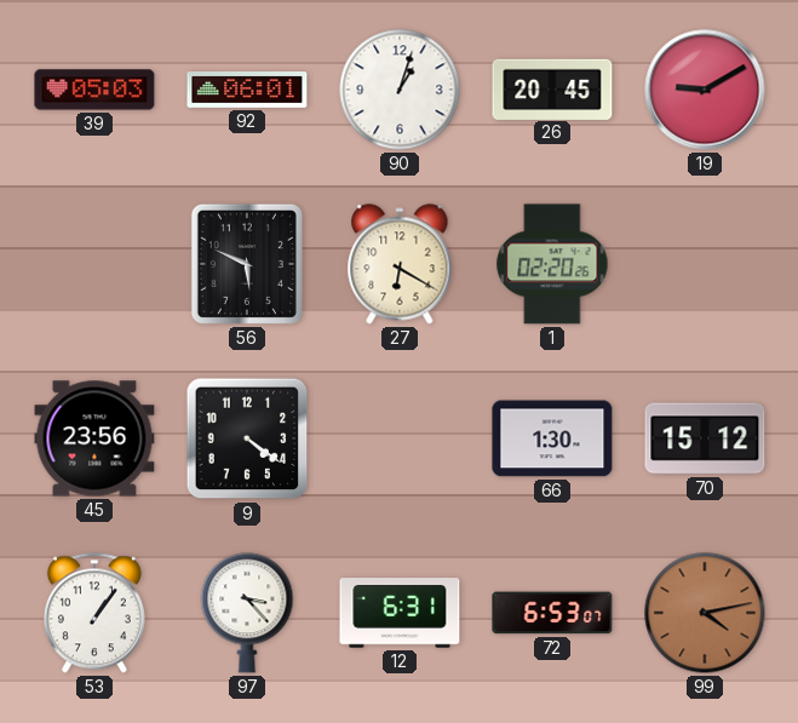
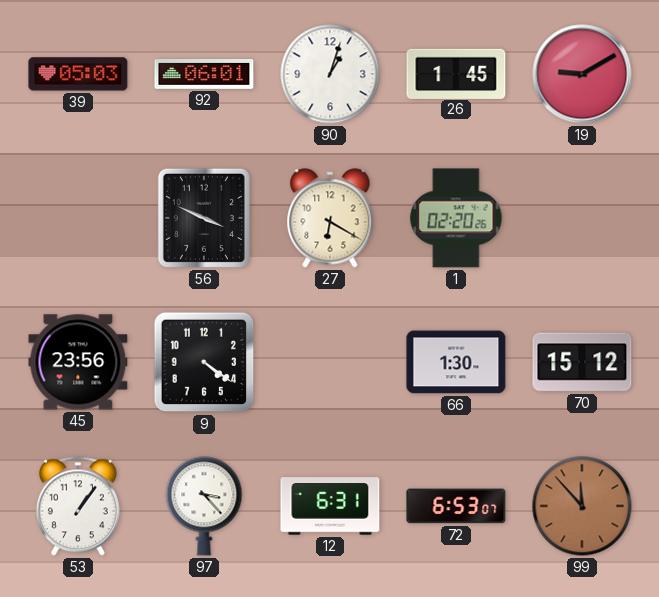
26: 20:45 -> 1:45
56: 5:49 -> 3:49
99: 4:13 -> 11:53
